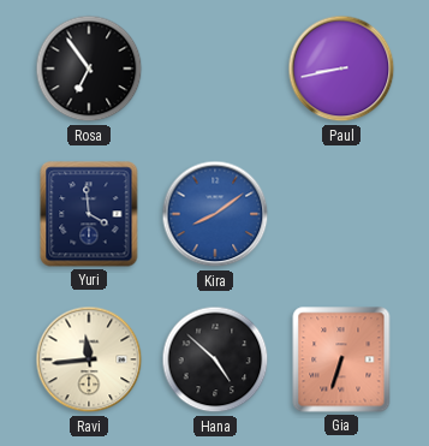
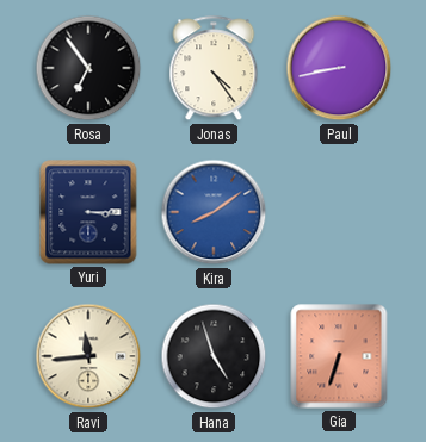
Jonas: none -> 4:24
Yuri: 3:59 -> 3:15
Hana: 4:52 -> 4:57
